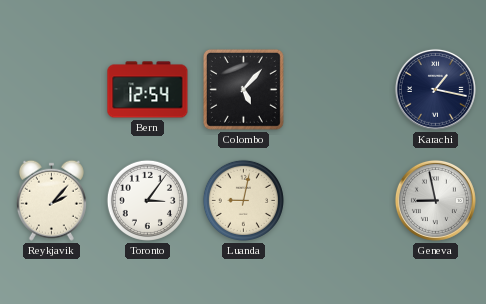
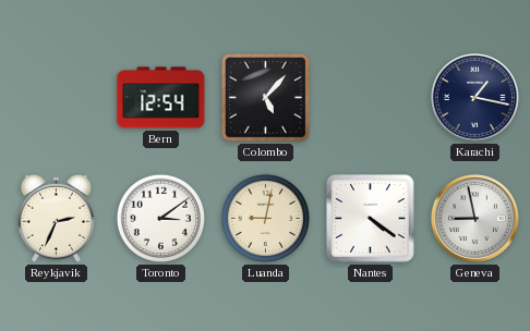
Reykjavik: 2:07 -> 2:34
Toronto: 3:06 -> 3:09
Nantes: none -> 4:21
